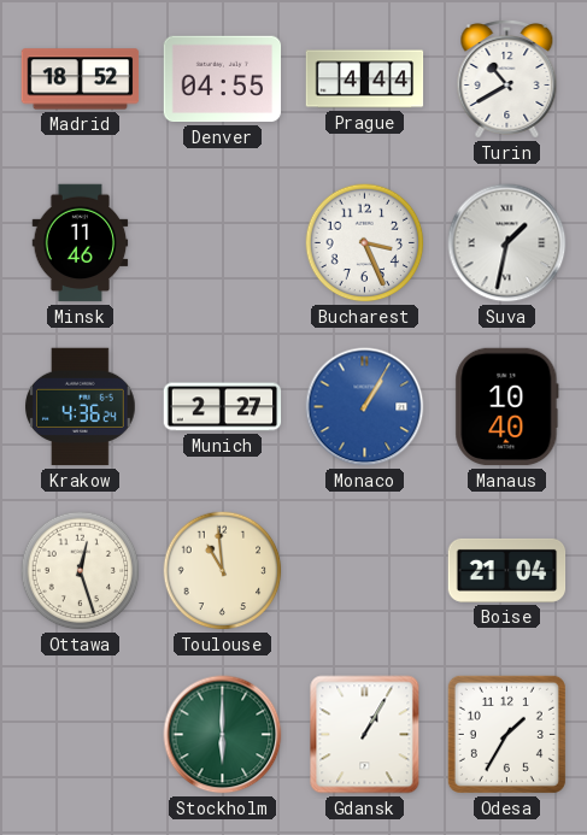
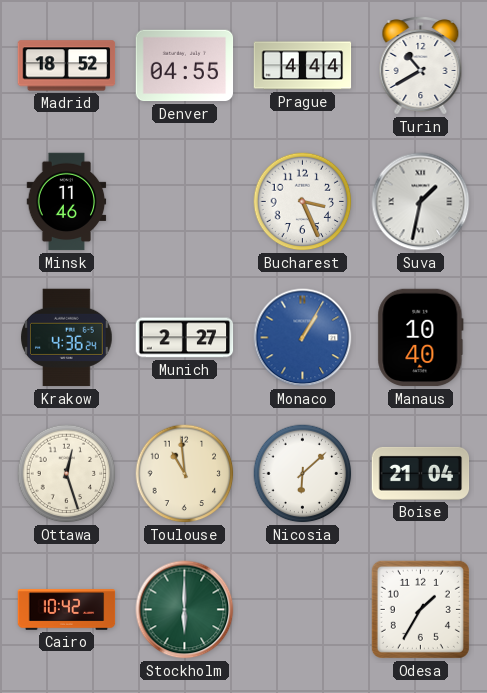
Nicosia: none -> 6:08
Cairo: none -> 10:42
Gdansk: 1:05 -> none
